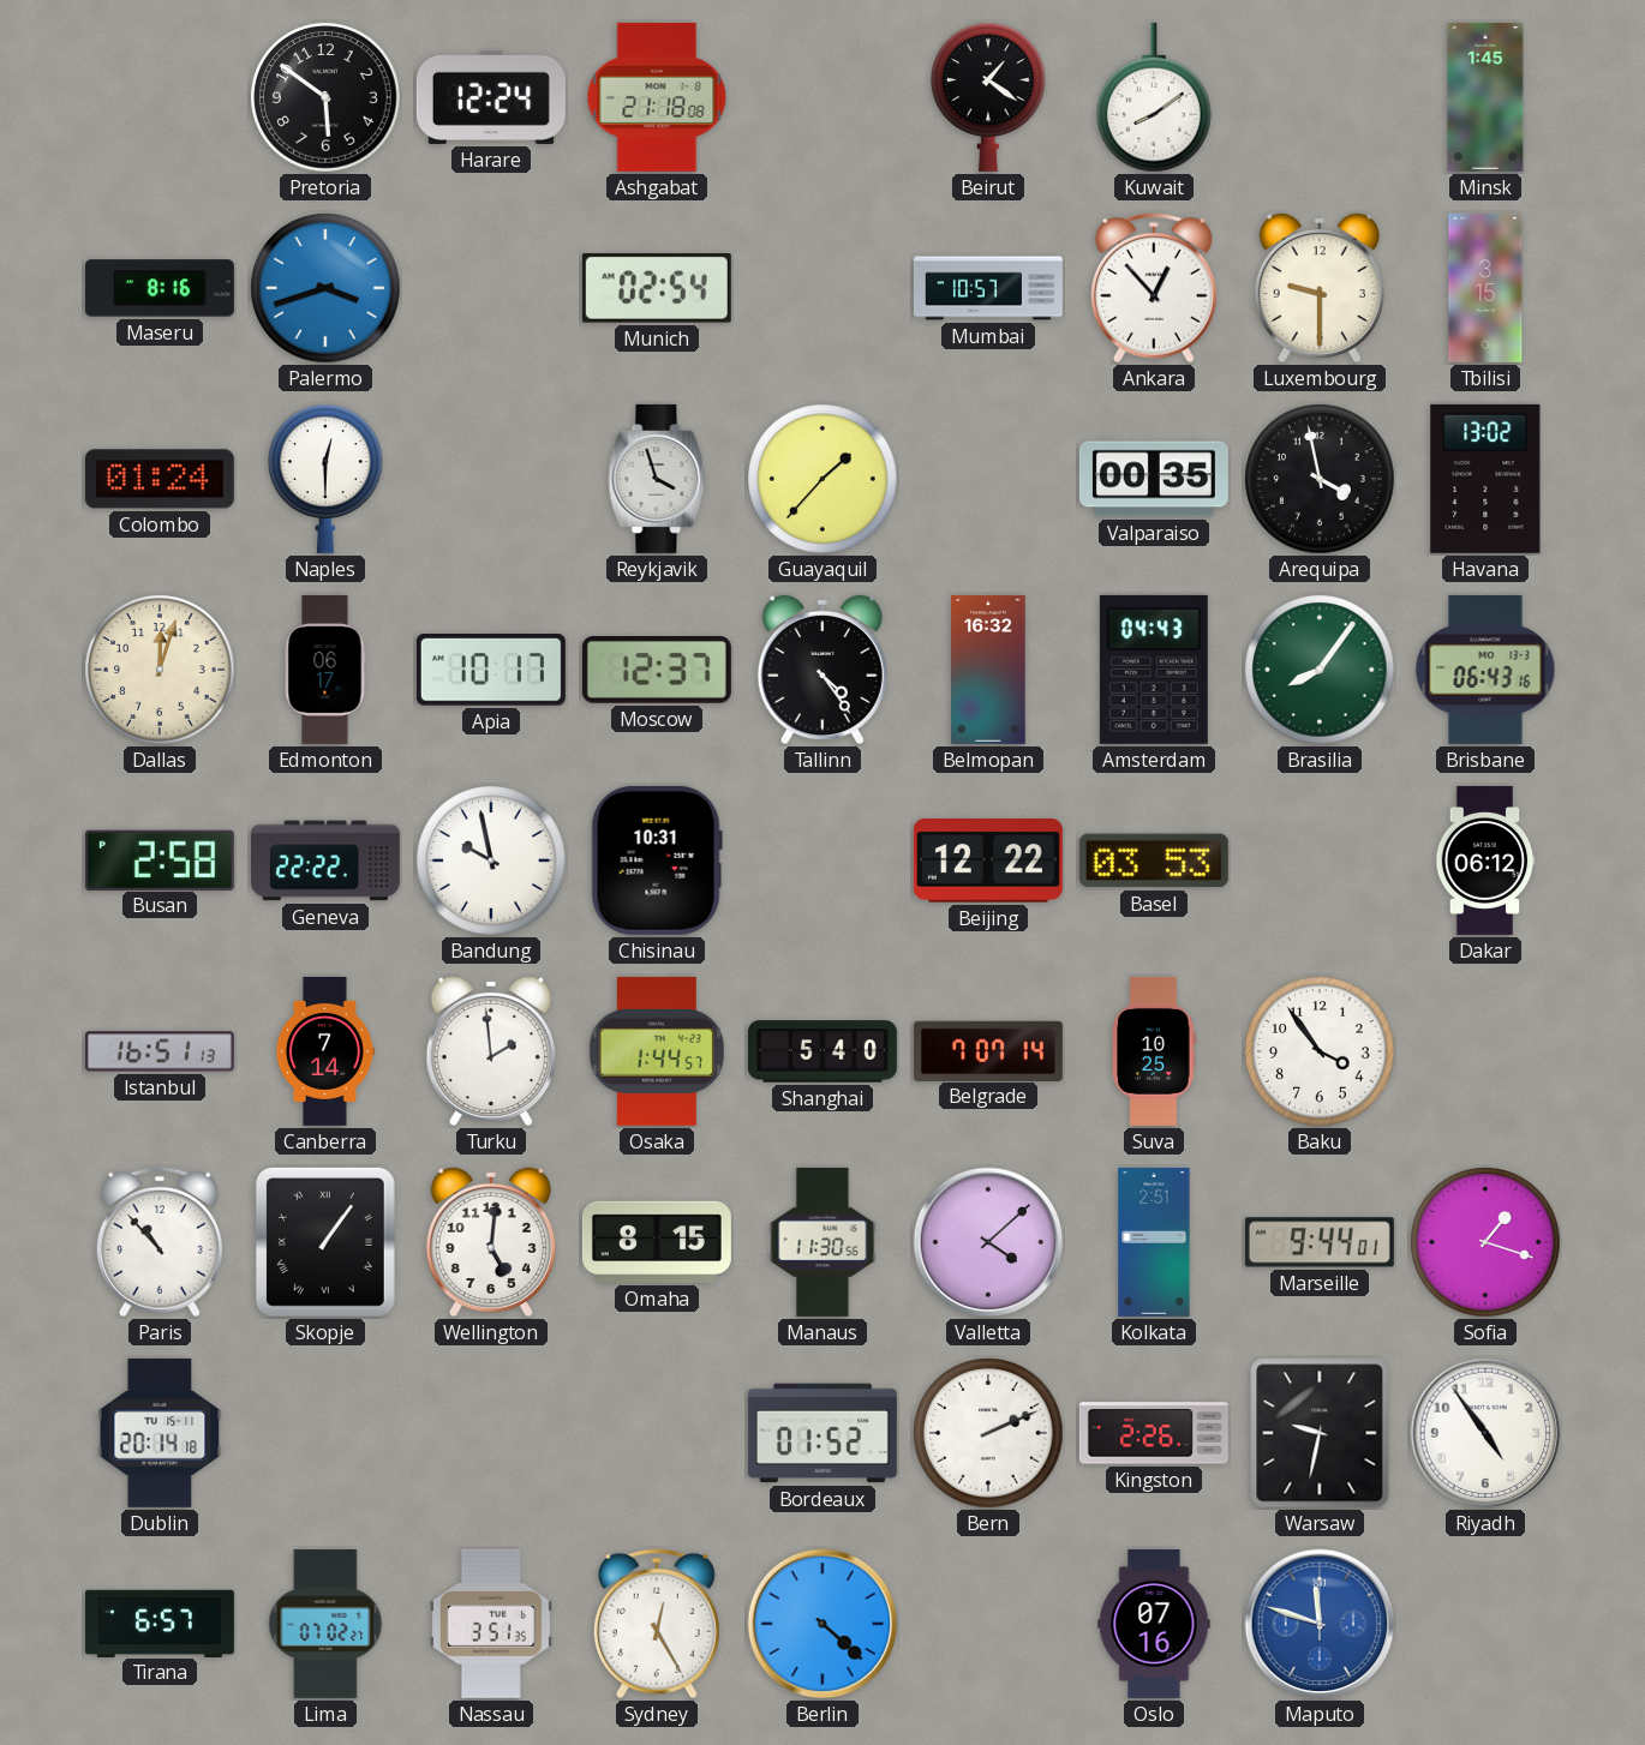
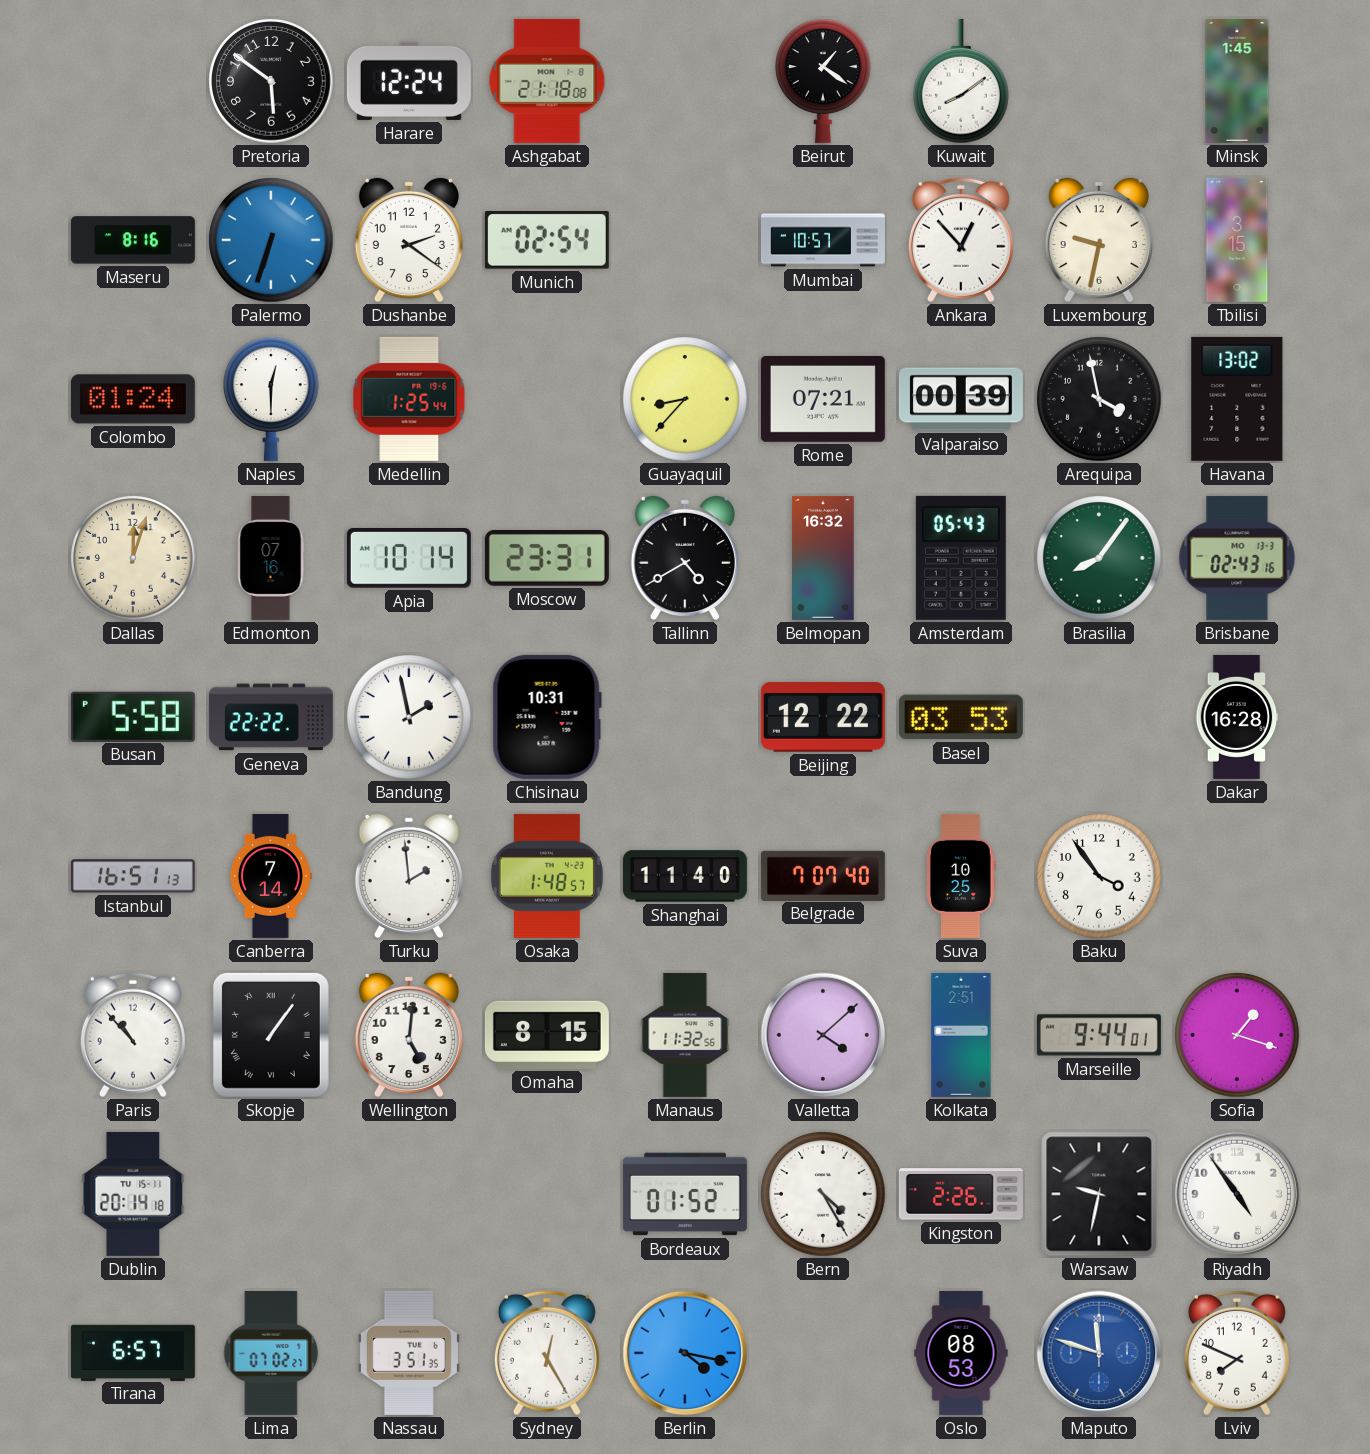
Palermo: 3:42 -> 6:33
Dushanbe: none -> 2:21
Luxembourg: 9:30 -> 9:32
Medellin: none -> 1:25
Reykjavik: 3:57 -> none
Guayaquil: 1:37 -> 8:37
Rome: none -> 07:21
Valparaiso: 00:35 -> 00:39
Edmonton: 06:17 -> 07:16
Apia: 10:17 -> 10:14
Moscow: 12:37 -> 23:31
Tallinn: 4:24 -> 4:40
Amsterdam: 04:43 -> 05:43
Brisbane: 06:43 -> 02:43
Busan: 2:58 -> 5:58
Bandung: 9:58 -> 1:58
Dakar: 06:12 -> 16:28
Osaka: 1:44 -> 1:48
Shanghai: 5:40 -> 11:40
Belgrade: 7:07:14 -> 7:07:40
Manaus: 11:30 -> 11:32
Bern: 2:11 -> 4:25
Berlin: 4:22 -> 4:17
Oslo: 07:16 -> 08:53
Lviv: none -> 7:49
